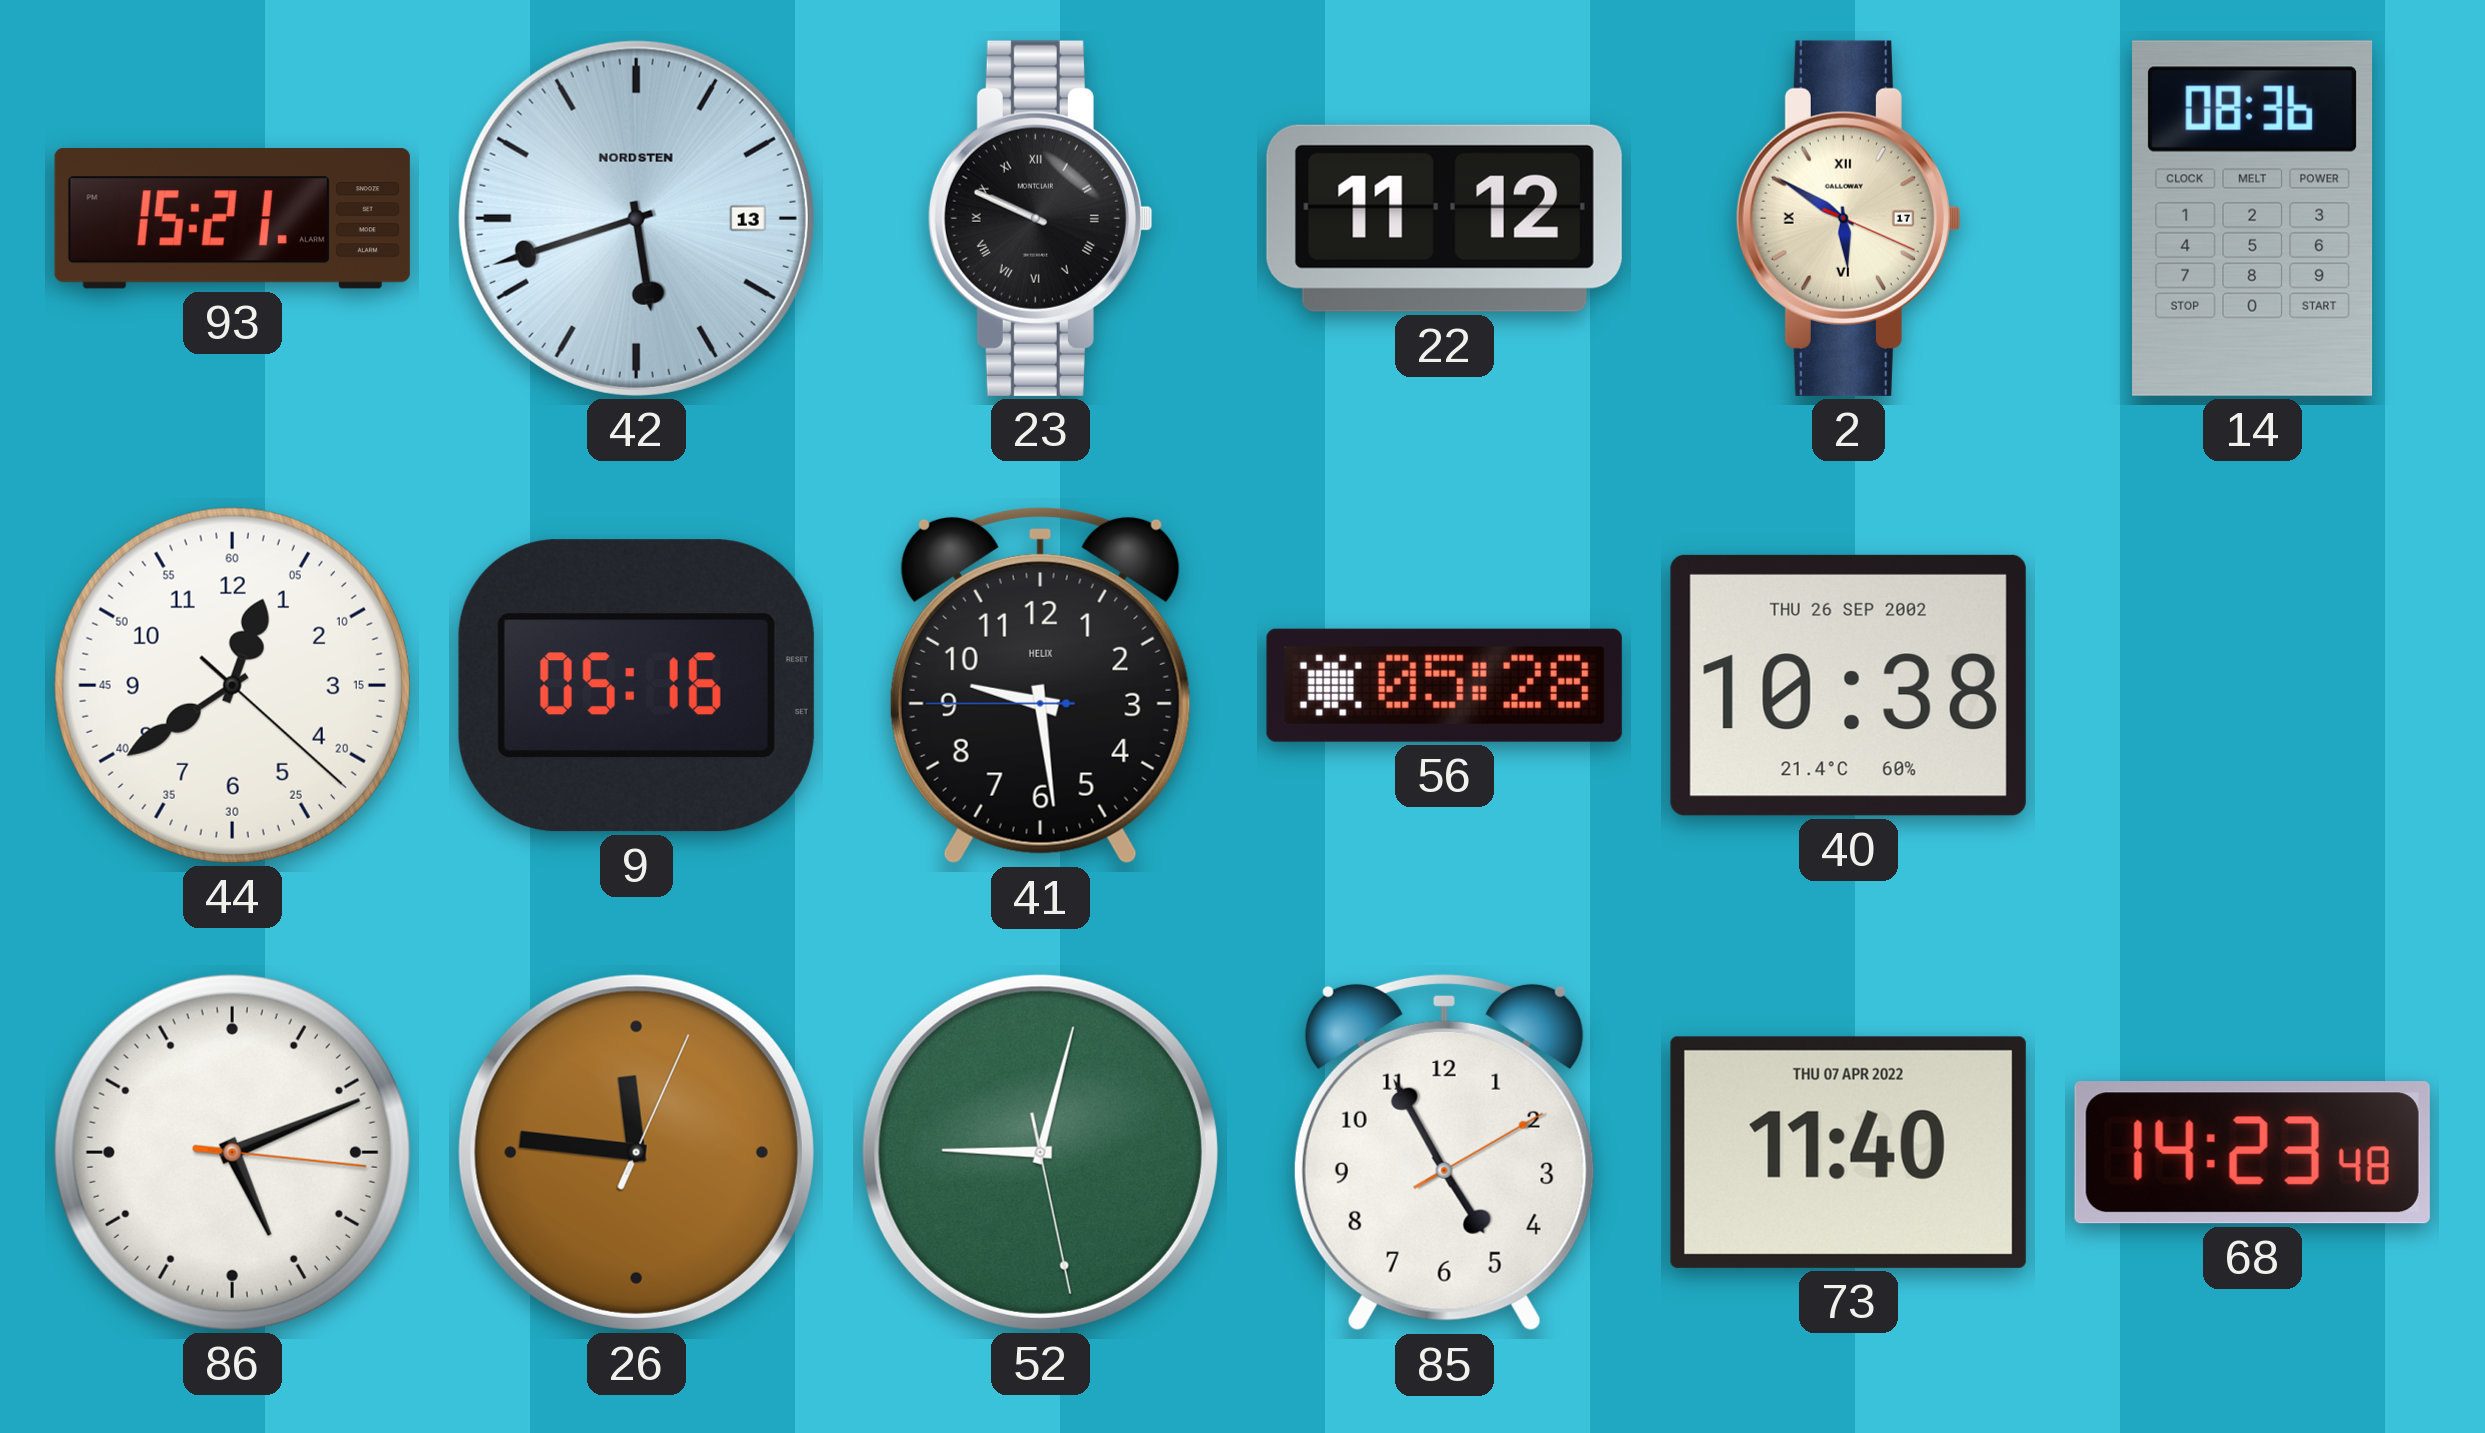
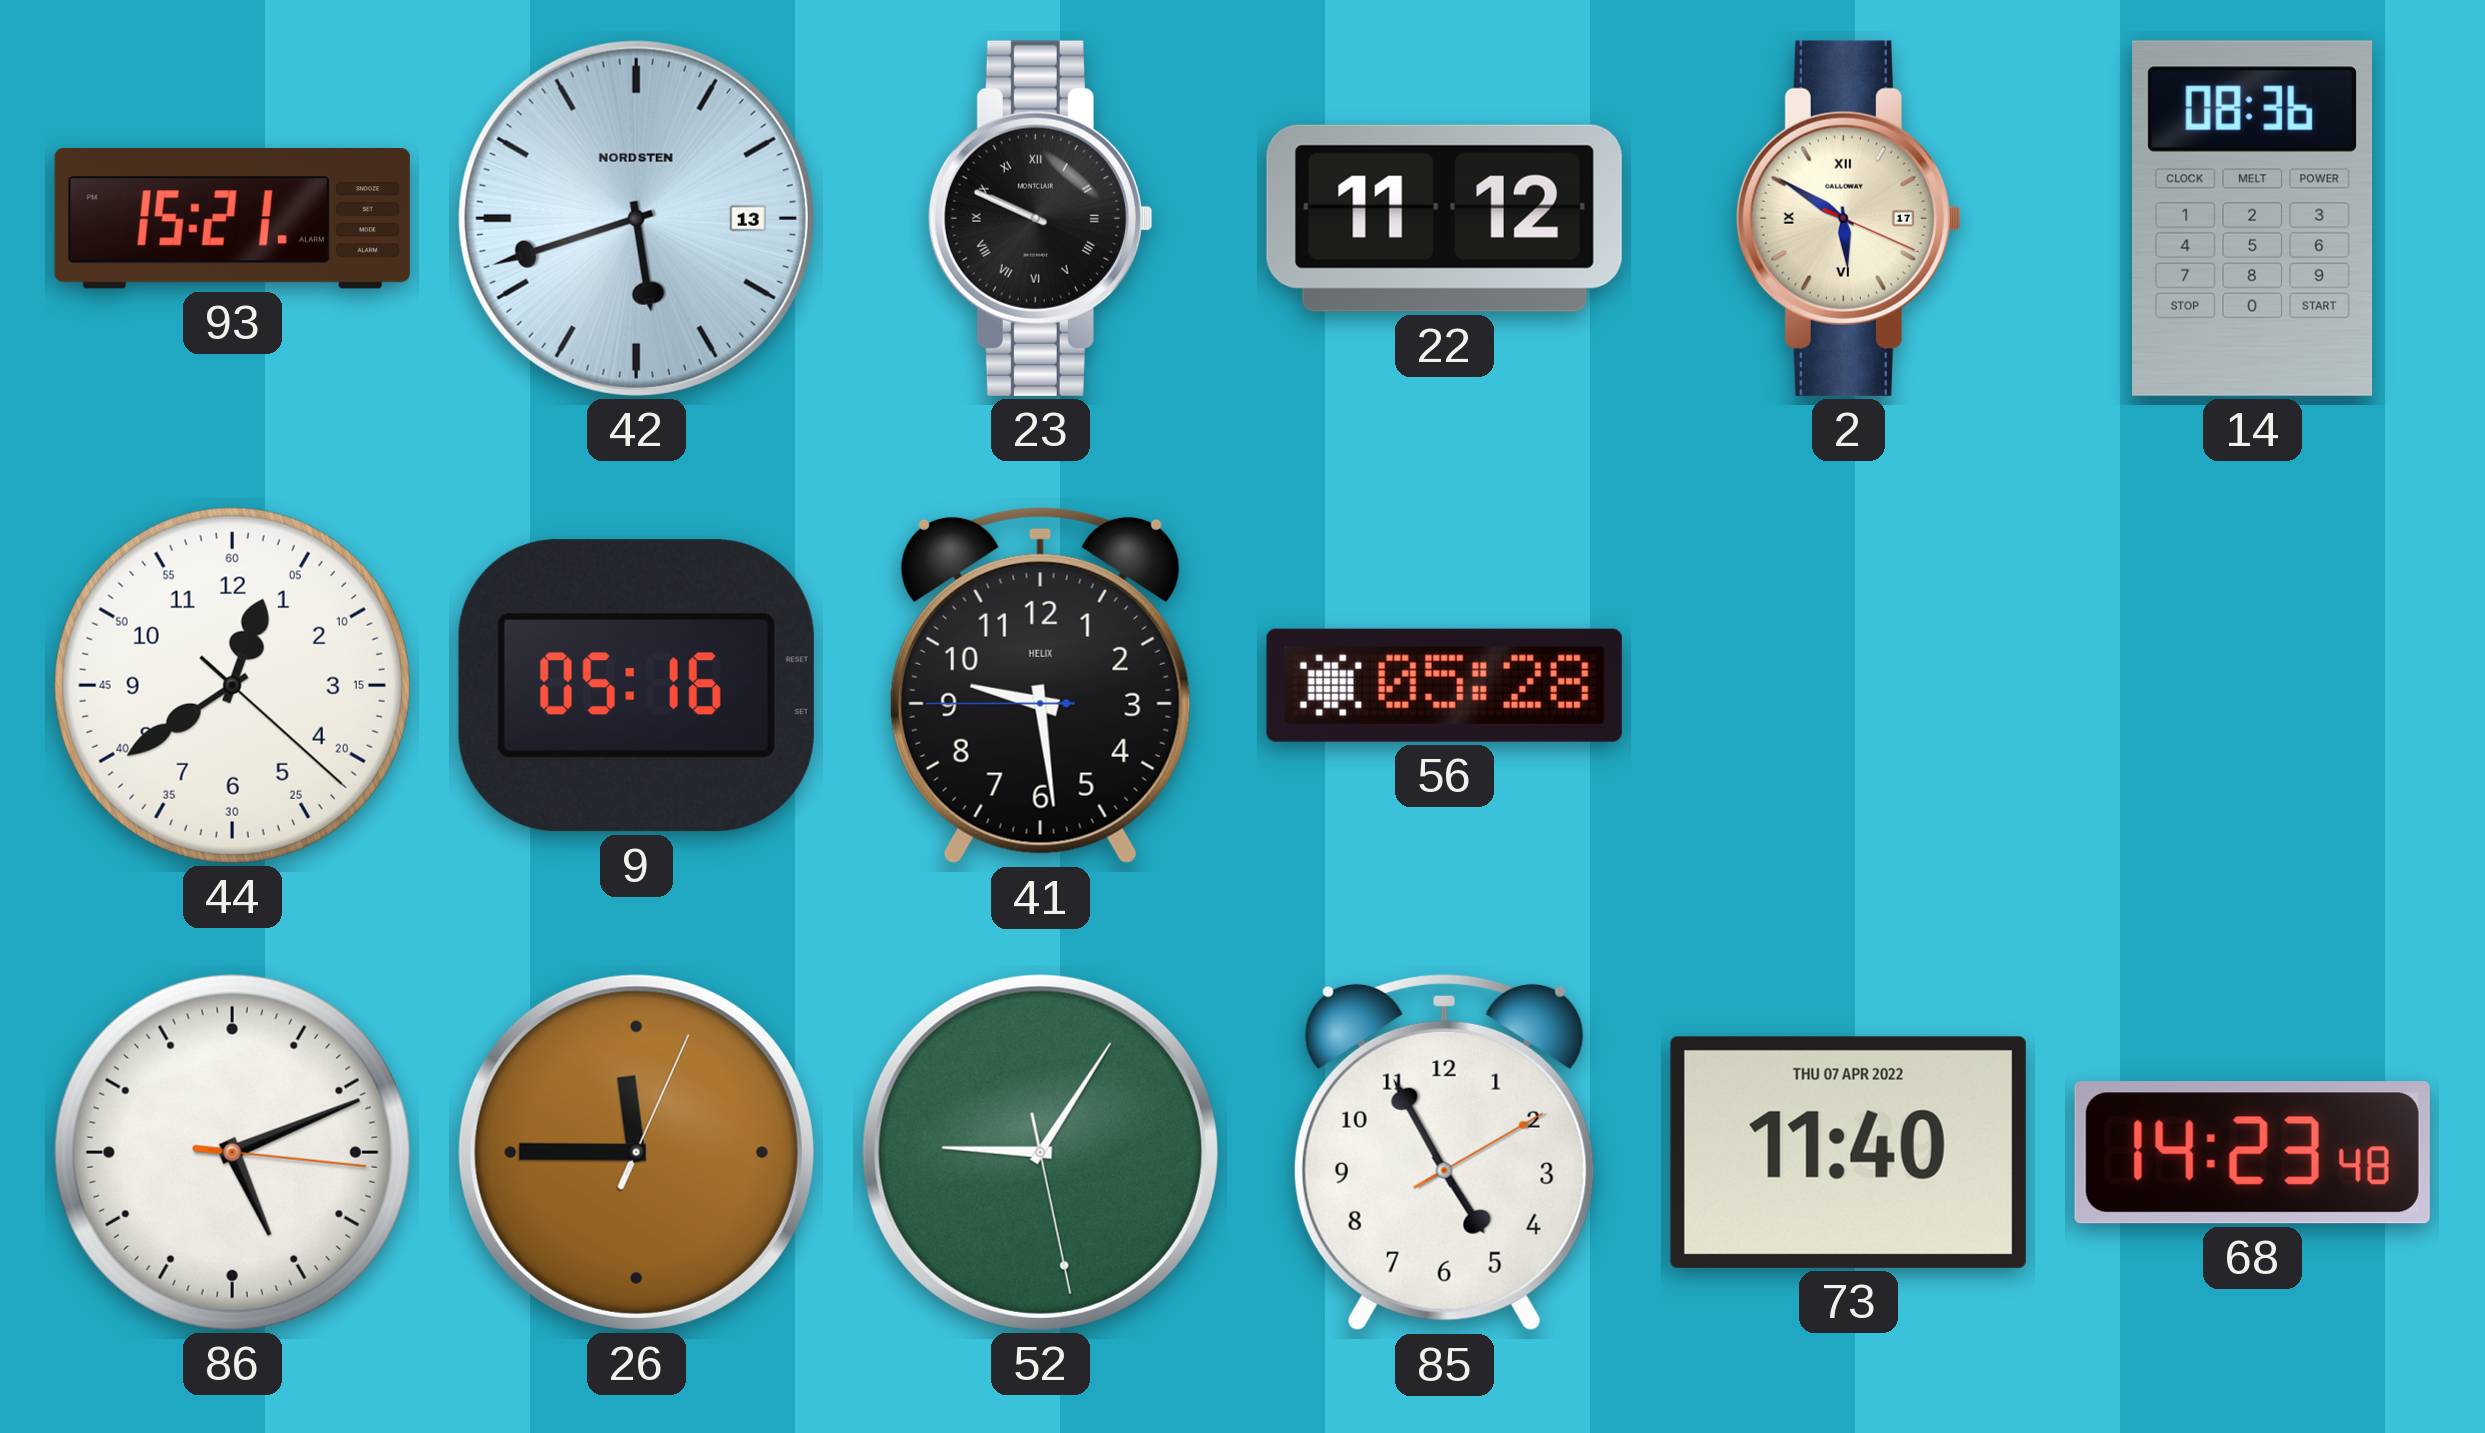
40: 10:38 -> none
26: 11:46 -> 11:45
52: 9:02 -> 9:05
